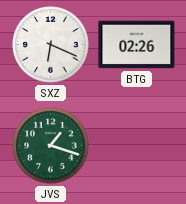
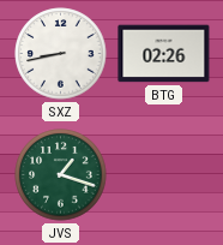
SXZ: 6:19 -> 8:43
